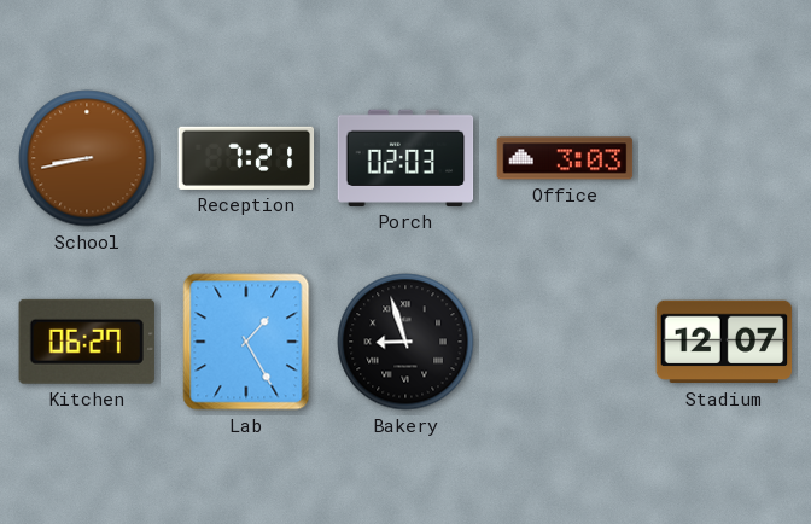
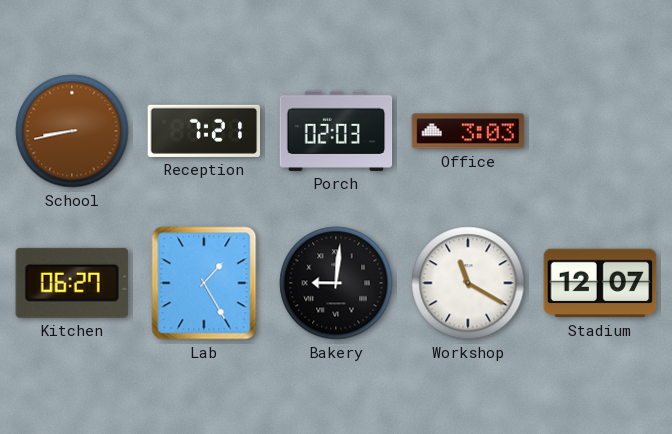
Bakery: 8:57 -> 9:01
Workshop: none -> 11:20
